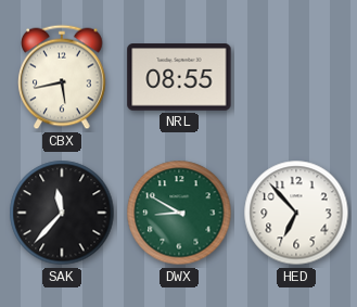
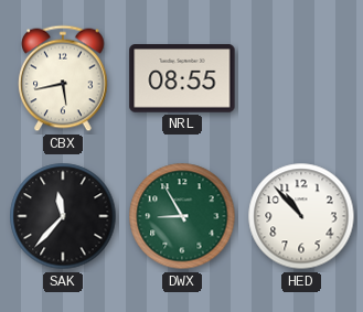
DWX: 8:50 -> 8:55
HED: 6:53 -> 10:53
